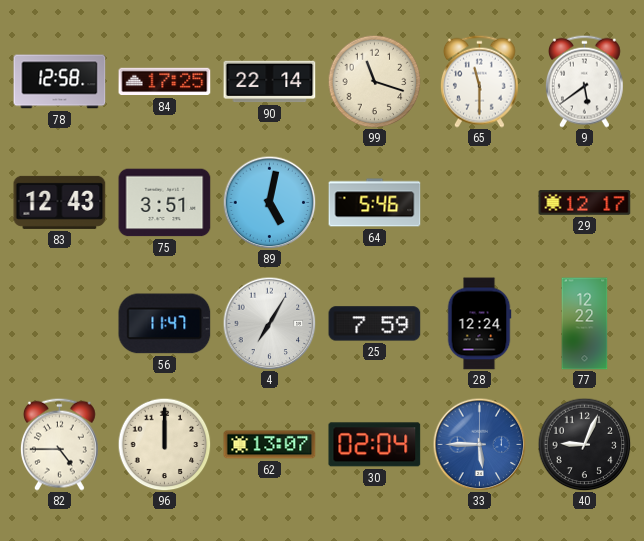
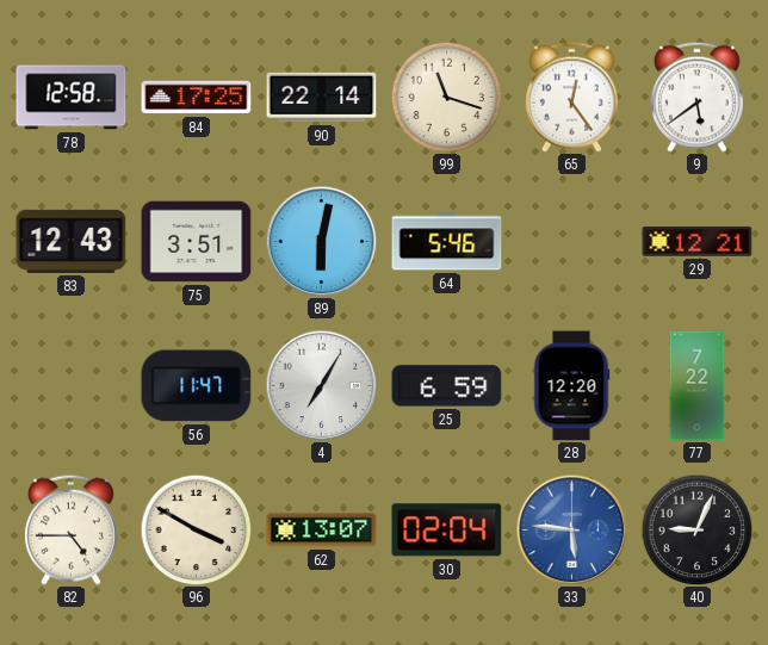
65: 11:30 -> 12:24
89: 5:02 -> 6:02
29: 12:17 -> 12:21
25: 7:59 -> 6:59
28: 12:24 -> 12:20
77: 12:22 -> 7:22
96: 12:00 -> 3:50
33: 5:45 -> 5:46
